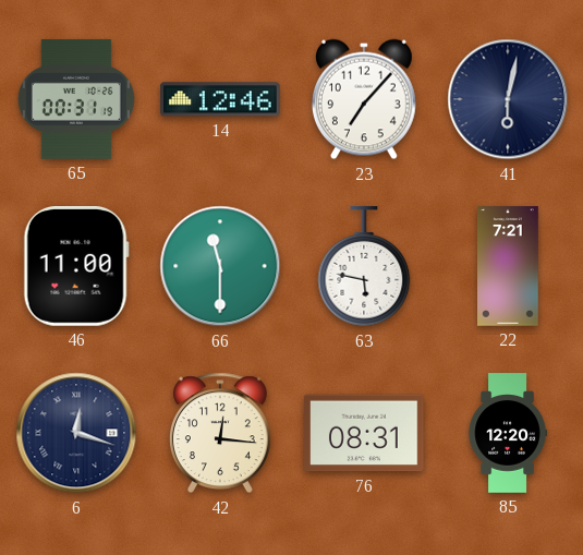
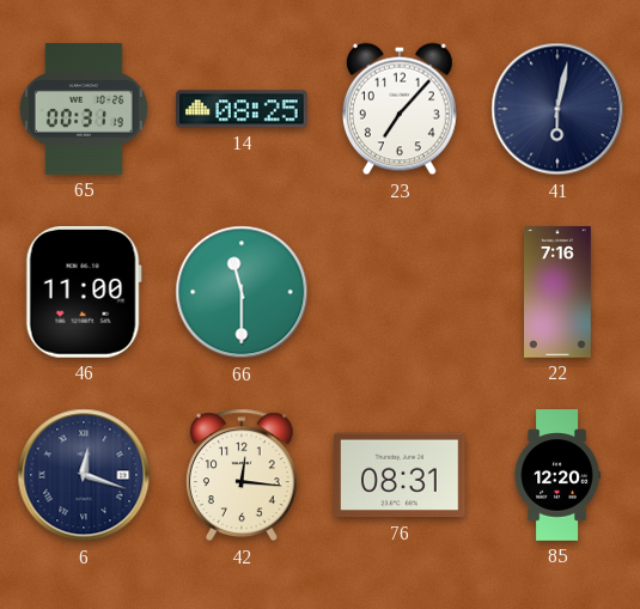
14: 12:46 -> 08:25
63: 5:47 -> none
22: 7:21 -> 7:16
